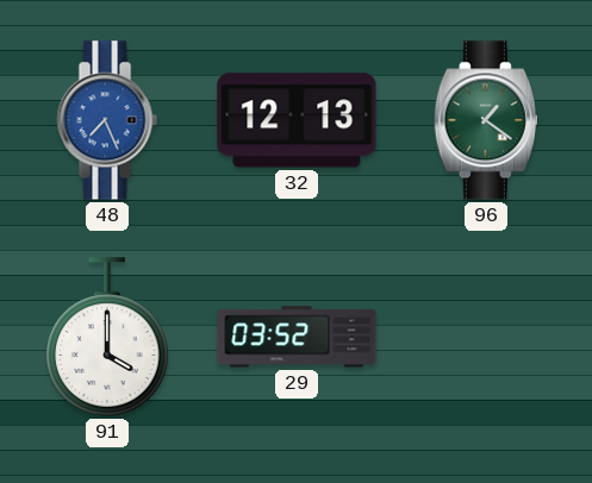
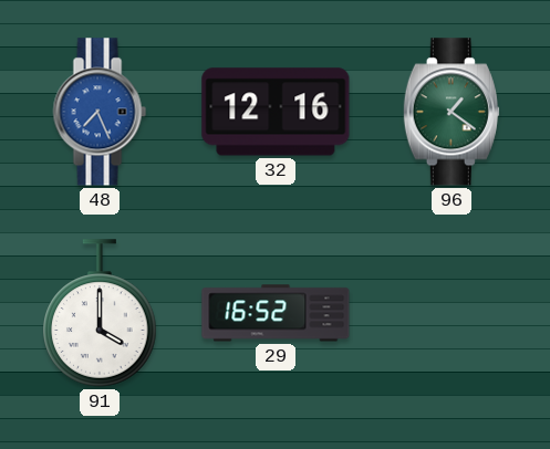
32: 12:13 -> 12:16
29: 03:52 -> 16:52
